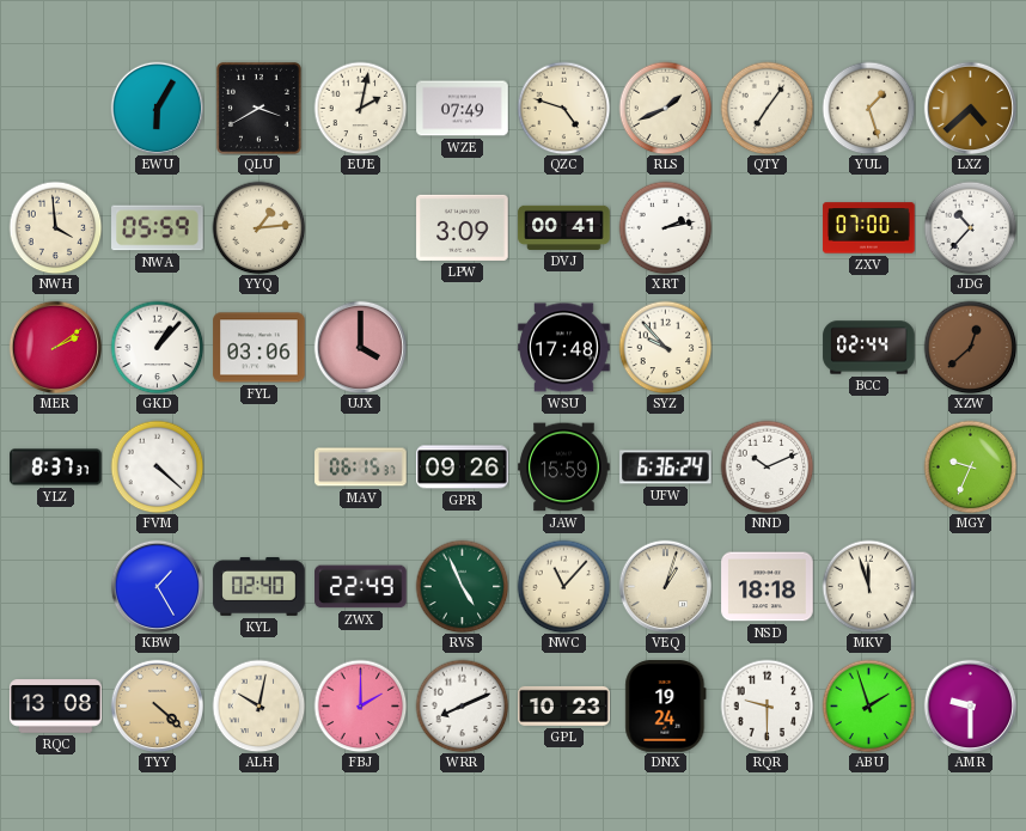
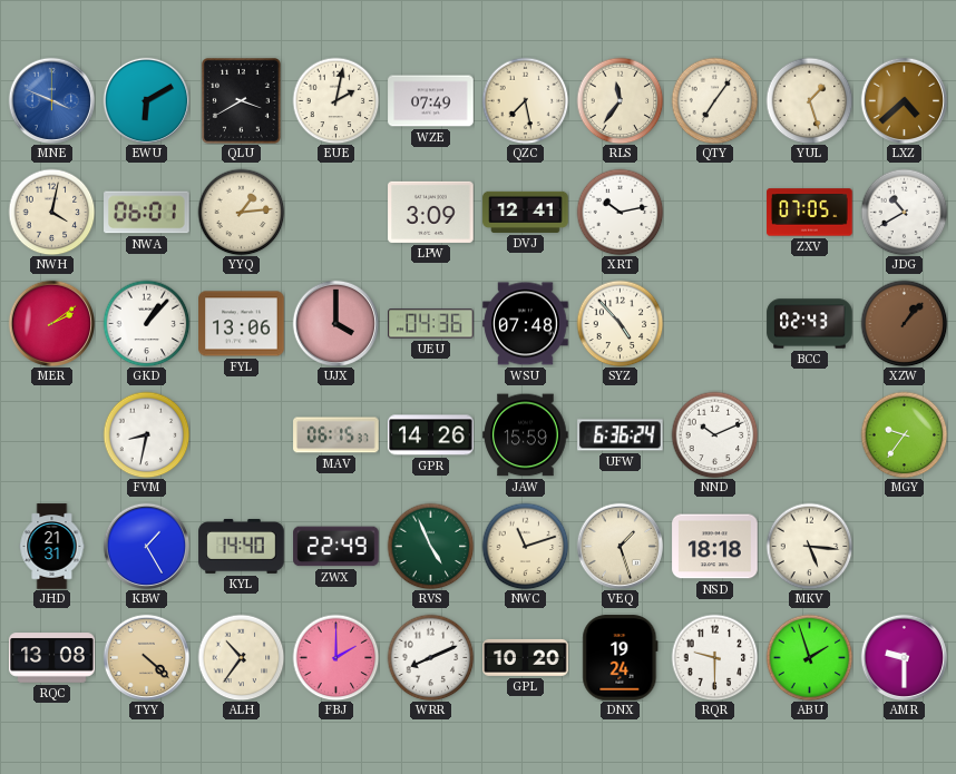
MNE: none -> 3:49
EWU: 6:05 -> 6:10
QZC: 4:48 -> 7:28
RLS: 1:41 -> 11:36
NWH: 3:59 -> 4:02
NWA: 05:59 -> 06:01
DVJ: 00:41 -> 12:41
XRT: 2:13 -> 10:13
ZXV: 07:00 -> 07:05
JDG: 10:37 -> 10:40
FYL: 03:06 -> 13:06
UEU: none -> 04:36
WSU: 17:48 -> 07:48
SYZ: 9:53 -> 4:53
BCC: 02:44 -> 02:43
XZW: 12:38 -> 1:07
YLZ: 8:37 -> none
FVM: 4:22 -> 8:32
GPR: 09:26 -> 14:26
MGY: 9:34 -> 9:36
JHD: none -> 21:31
KYL: 02:40 -> 14:40
NWC: 11:07 -> 11:12
VEQ: 1:03 -> 1:27
MKV: 11:57 -> 5:16
ALH: 10:02 -> 10:36
GPL: 10:23 -> 10:20
